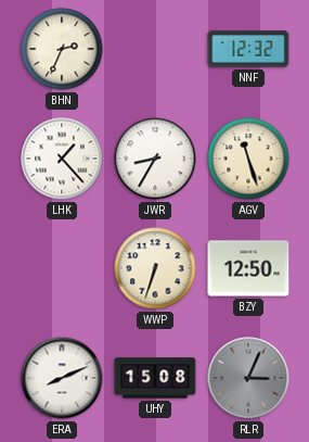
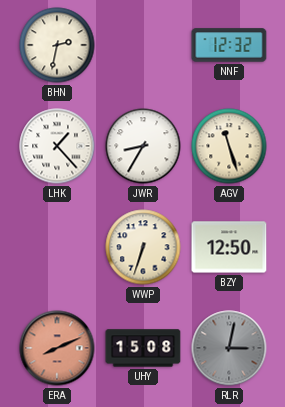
BHN: 2:34 -> 2:32
ERA dial: white -> salmon
RLR: 3:04 -> 3:02
